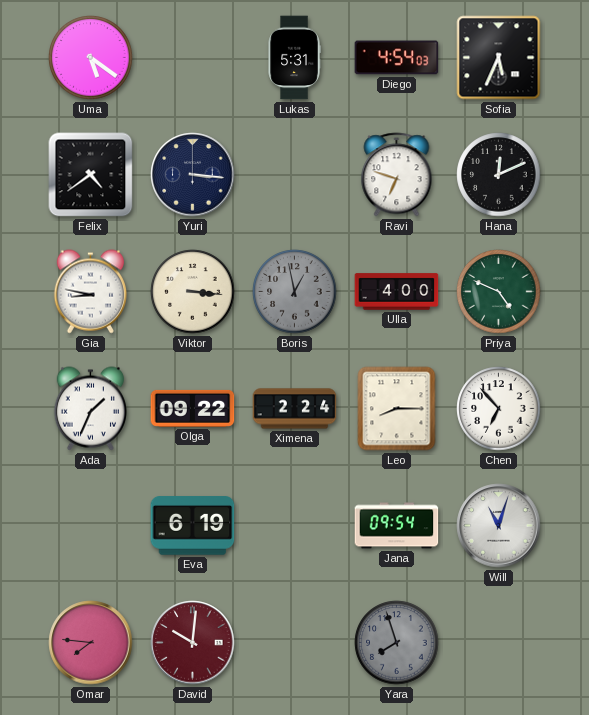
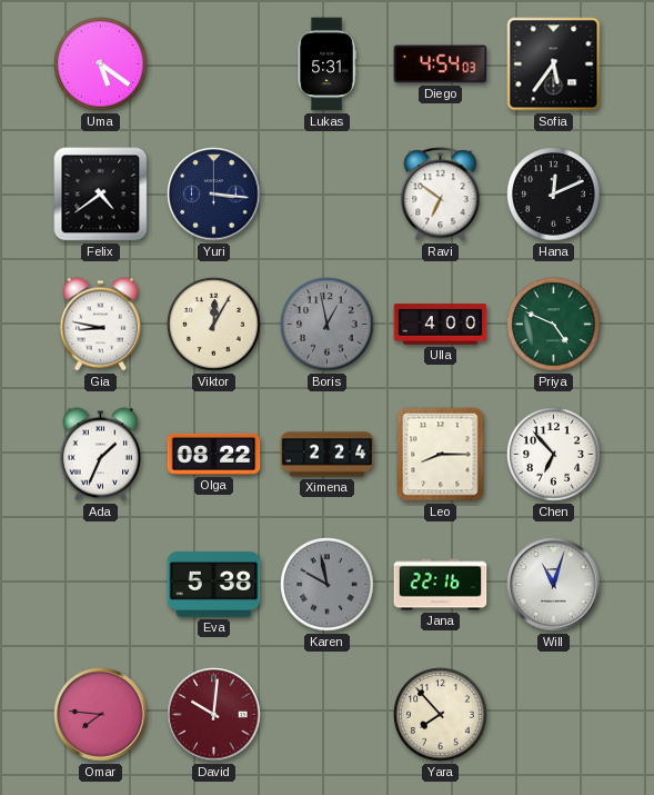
Sofia: 5:34 -> 5:36
Ravi: 6:48 -> 6:51
Viktor: 3:16 -> 12:05
Olga: 09:22 -> 08:22
Eva: 6:19 -> 5:38
Karen: none -> 9:58
Jana: 09:54 -> 22:16
Yara: 7:57 -> 7:53
Yara dial: grey -> cream
